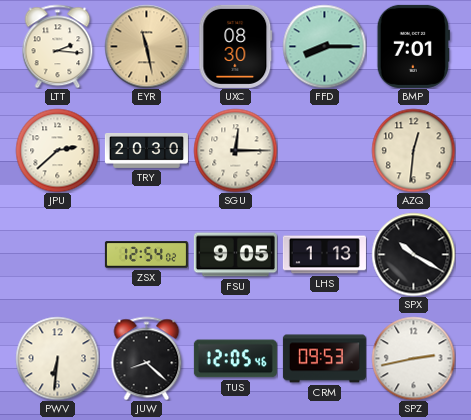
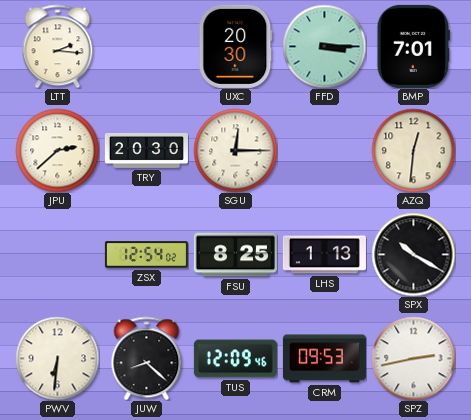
EYR: 11:28 -> none
UXC: 08:30 -> 20:30
FFD: 8:15 -> 3:15
FSU: 9:05 -> 8:25
TUS: 12:05 -> 12:09
